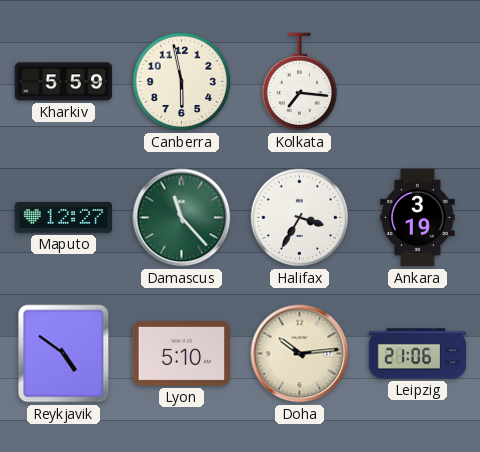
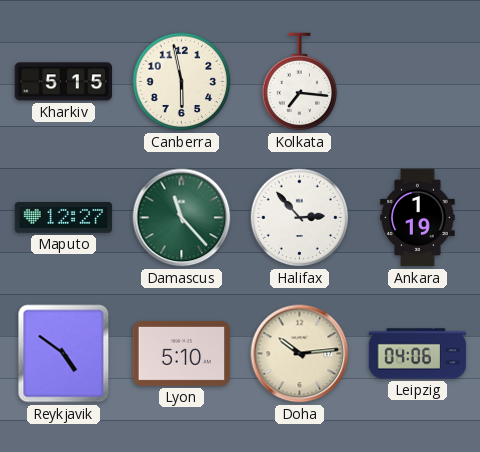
Kharkiv: 5:59 -> 5:15
Halifax: 3:35 -> 2:53
Ankara: 3:19 -> 1:19
Leipzig: 21:06 -> 04:06
